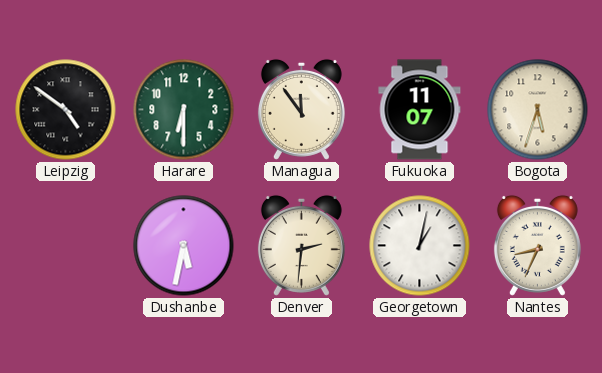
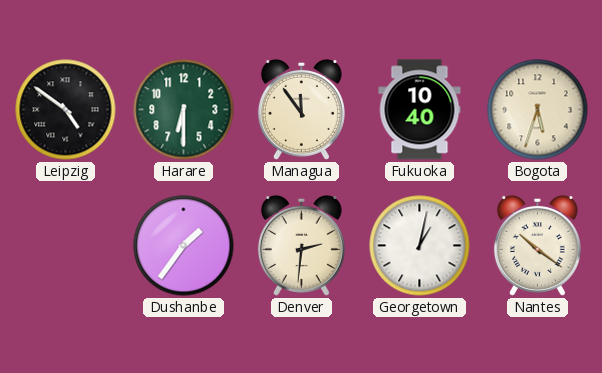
Fukuoka: 11:07 -> 10:40
Dushanbe: 5:32 -> 1:36
Nantes: 8:34 -> 10:21
